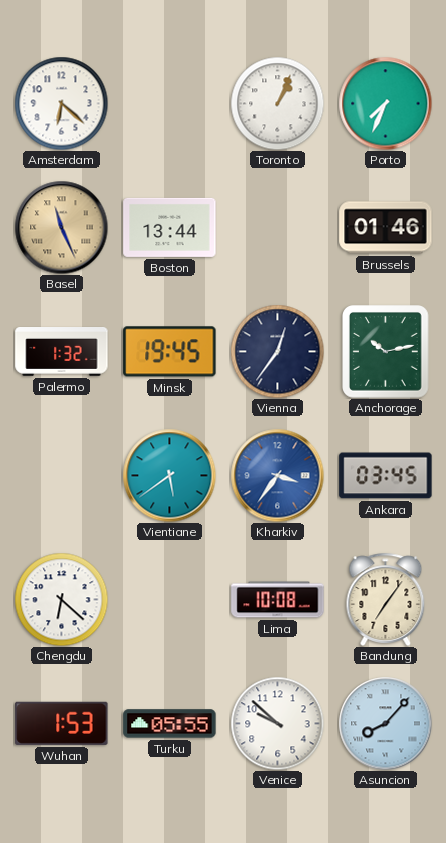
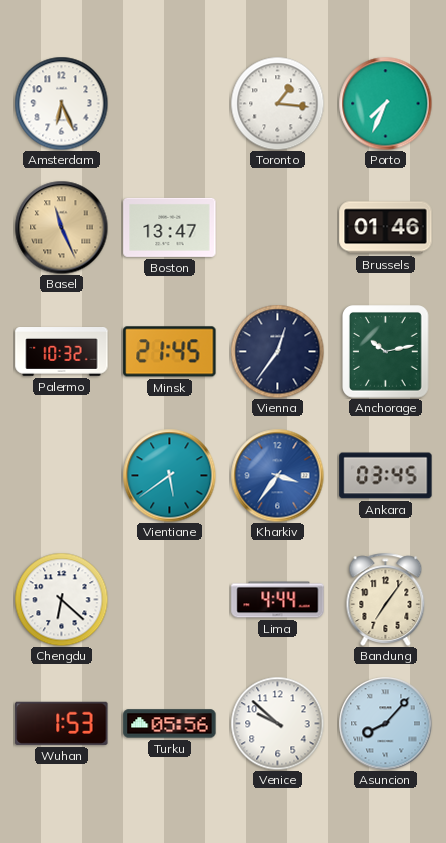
Amsterdam: 6:22 -> 6:26
Toronto: 1:04 -> 1:16
Boston: 13:44 -> 13:47
Palermo: 1:32 -> 10:32
Minsk: 19:45 -> 21:45
Lima: 10:08 -> 4:44
Turku: 05:55 -> 05:56
